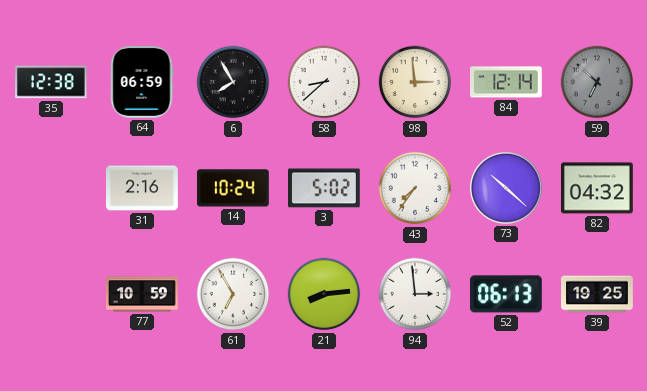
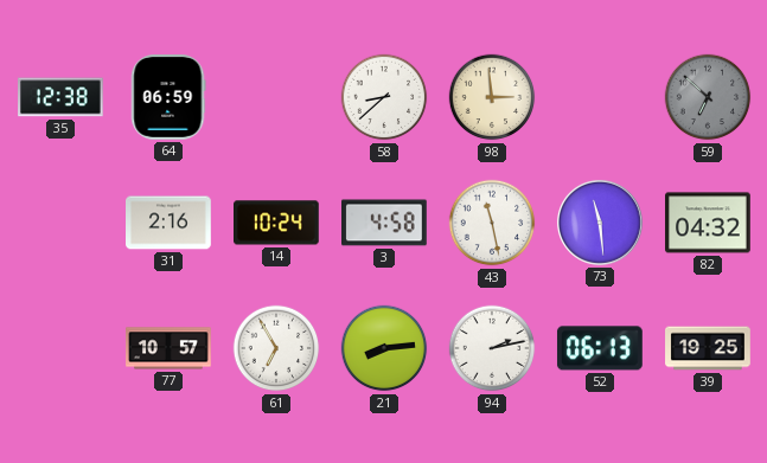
6: 7:55 -> none
84: 12:14 -> none
3: 5:02 -> 4:58
43: 7:36 -> 11:28
73: 10:22 -> 11:29
77: 10:59 -> 10:57
94: 2:59 -> 2:13
